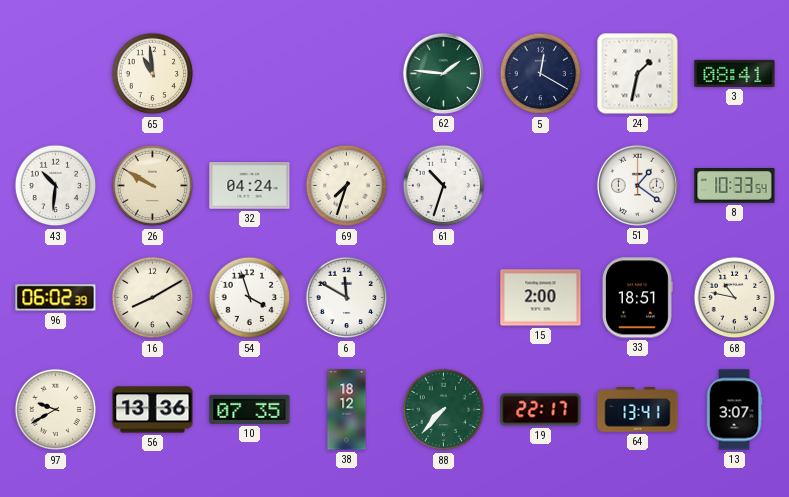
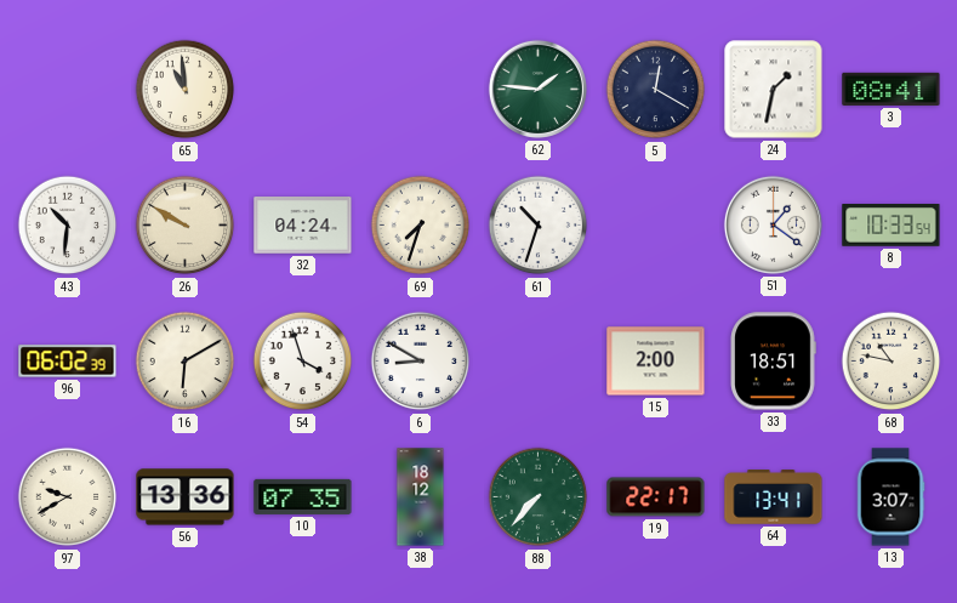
16: 8:10 -> 6:10
6: 11:50 -> 8:50
